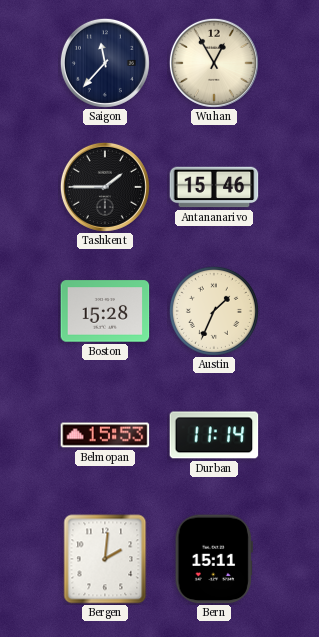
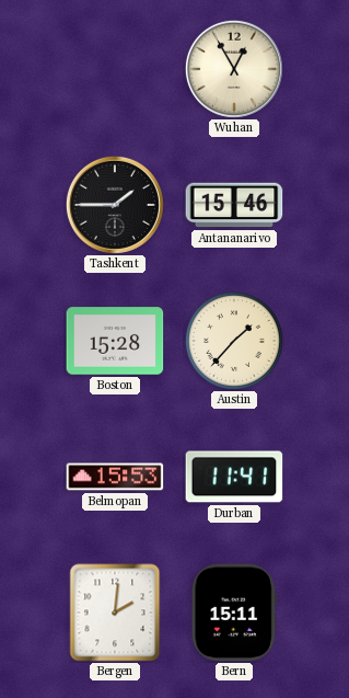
Saigon: 11:37 -> none
Austin: 1:34 -> 1:37
Durban: 11:14 -> 11:41
